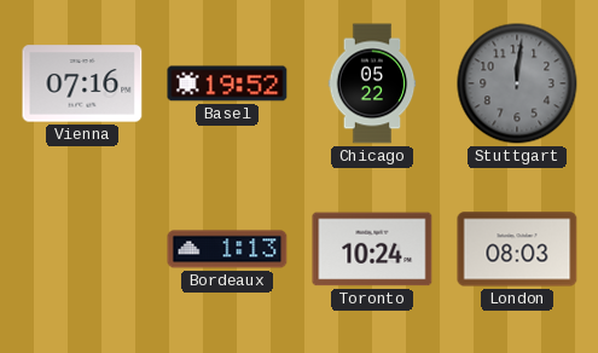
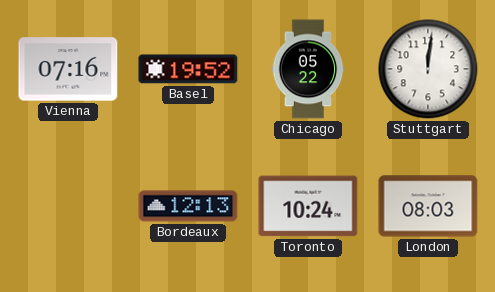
Stuttgart dial: grey -> white
Bordeaux: 1:13 -> 12:13
